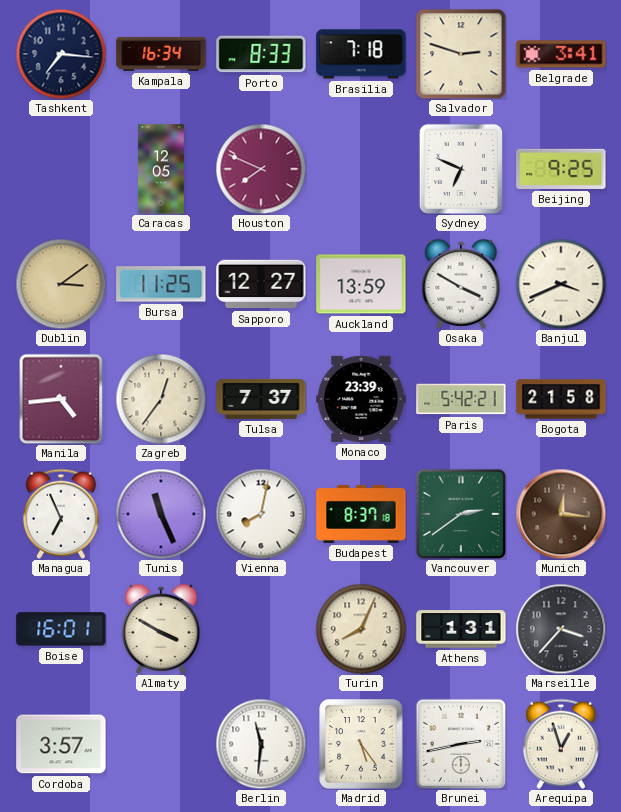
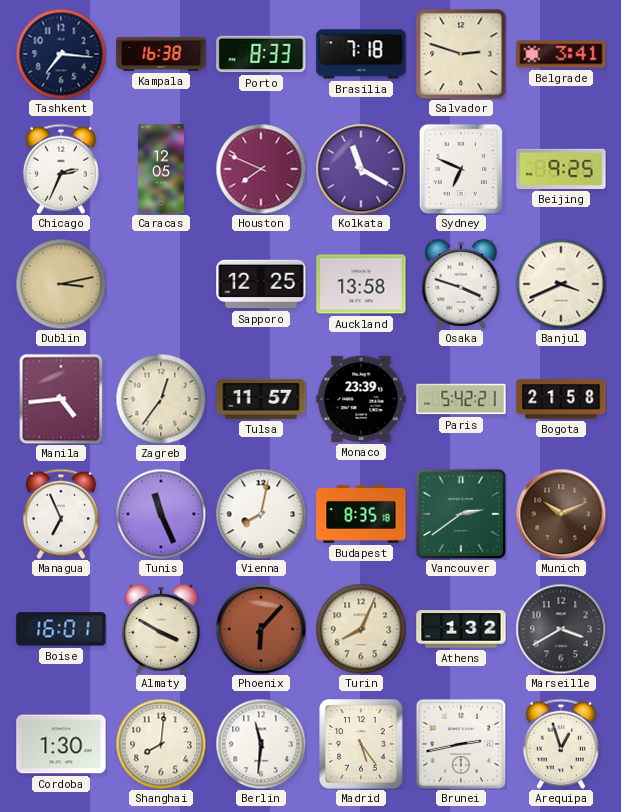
Kampala: 16:34 -> 16:38
Chicago: none -> 2:34
Kolkata: none -> 11:20
Dublin: 3:09 -> 3:13
Bursa: 11:25 -> none
Sapporo: 12:27 -> 12:25
Auckland: 13:59 -> 13:58
Osaka: 3:50 -> 3:48
Tulsa: 7:37 -> 11:57
Budapest: 8:37 -> 8:35
Munich: 12:16 -> 10:11
Phoenix: none -> 6:07
Athens: 1:31 -> 1:32
Marseille: 3:37 -> 3:40
Cordoba: 3:57 -> 1:30
Shanghai: none -> 8:01
